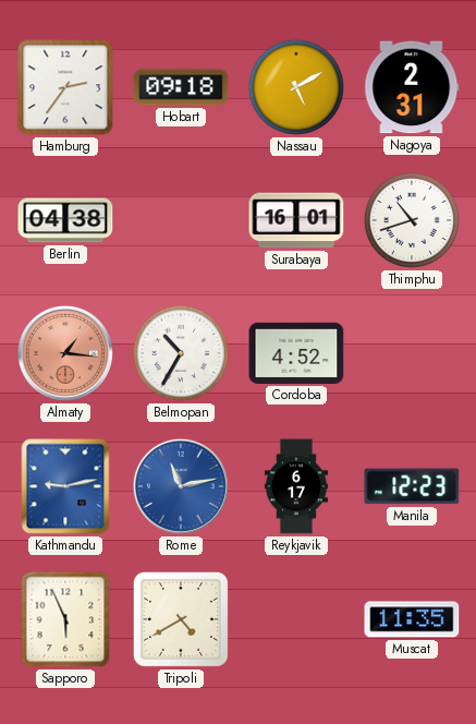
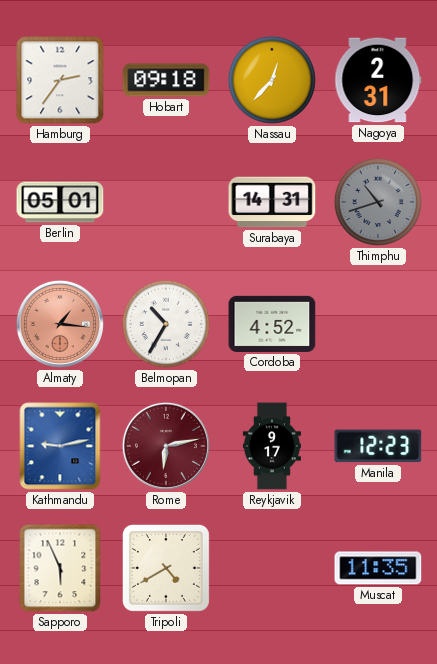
Nassau: 5:10 -> 12:37
Berlin: 04:38 -> 05:01
Surabaya: 16:01 -> 14:31
Thimphu dial: white -> grey
Rome: 11:13 -> 6:13
Rome dial: blue -> burgundy
Reykjavik: 6:17 -> 9:17
